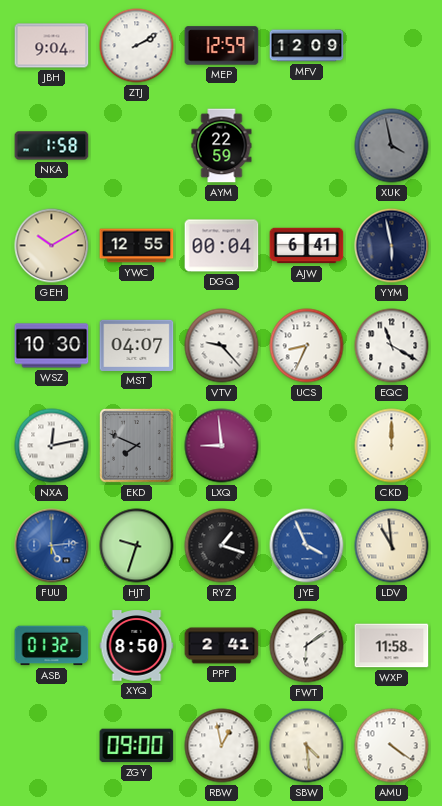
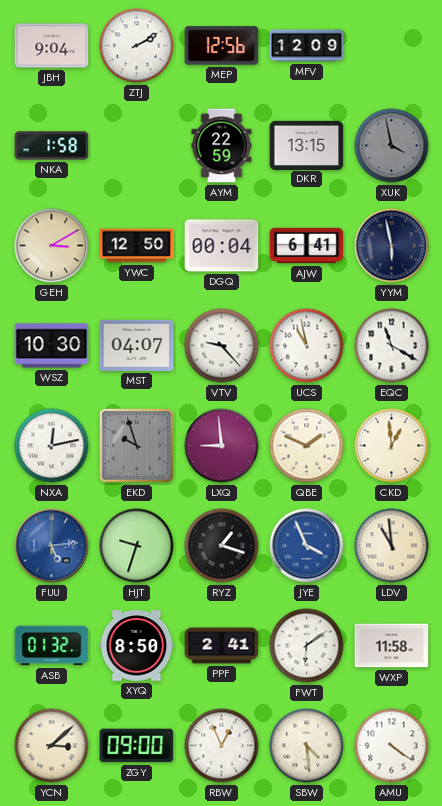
MEP: 12:59 -> 12:56
DKR: none -> 13:15
GEH: 10:10 -> 3:10
YWC: 12:55 -> 12:50
UCS: 8:34 -> 10:58
EKD: 7:49 -> 9:57
QBE: none -> 1:49
CKD: 12:00 -> 12:59
YCN: none -> 3:08
RBW: 12:58 -> 12:56
